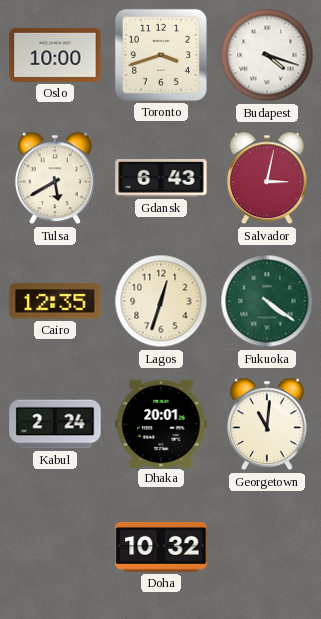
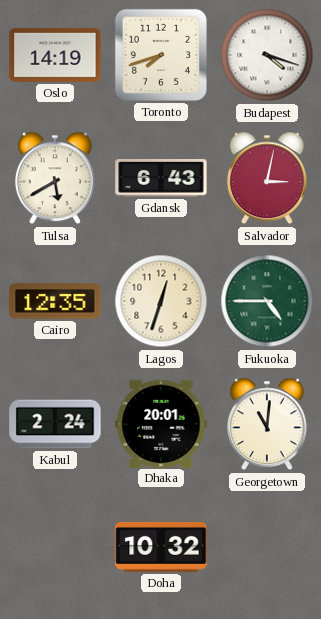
Oslo: 10:00 -> 14:19
Toronto: 3:42 -> 7:42
Fukuoka: 4:21 -> 4:45
